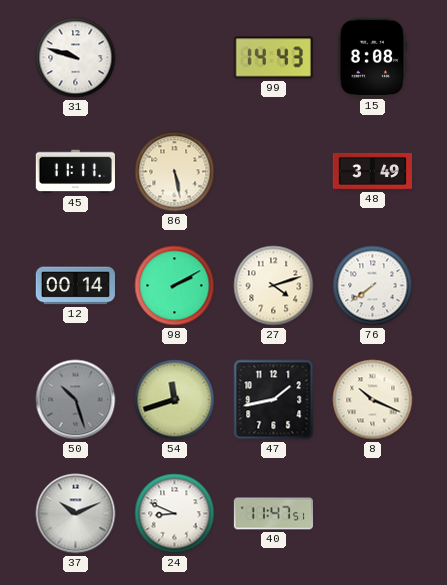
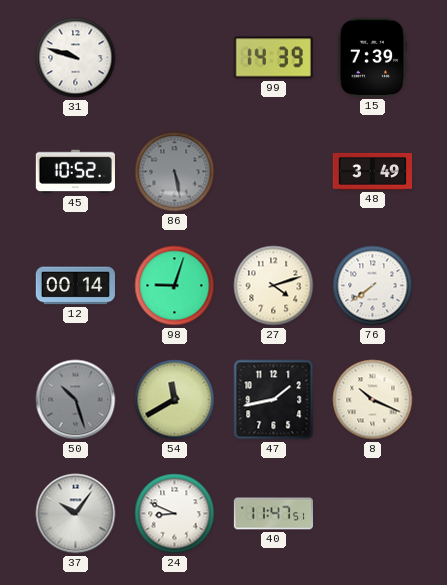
99: 14:43 -> 14:39
15: 8:08 -> 7:39
45: 11:11 -> 10:52
86 dial: cream -> grey
98: 2:10 -> 9:03
54: 11:42 -> 11:40
37: 10:11 -> 10:06
